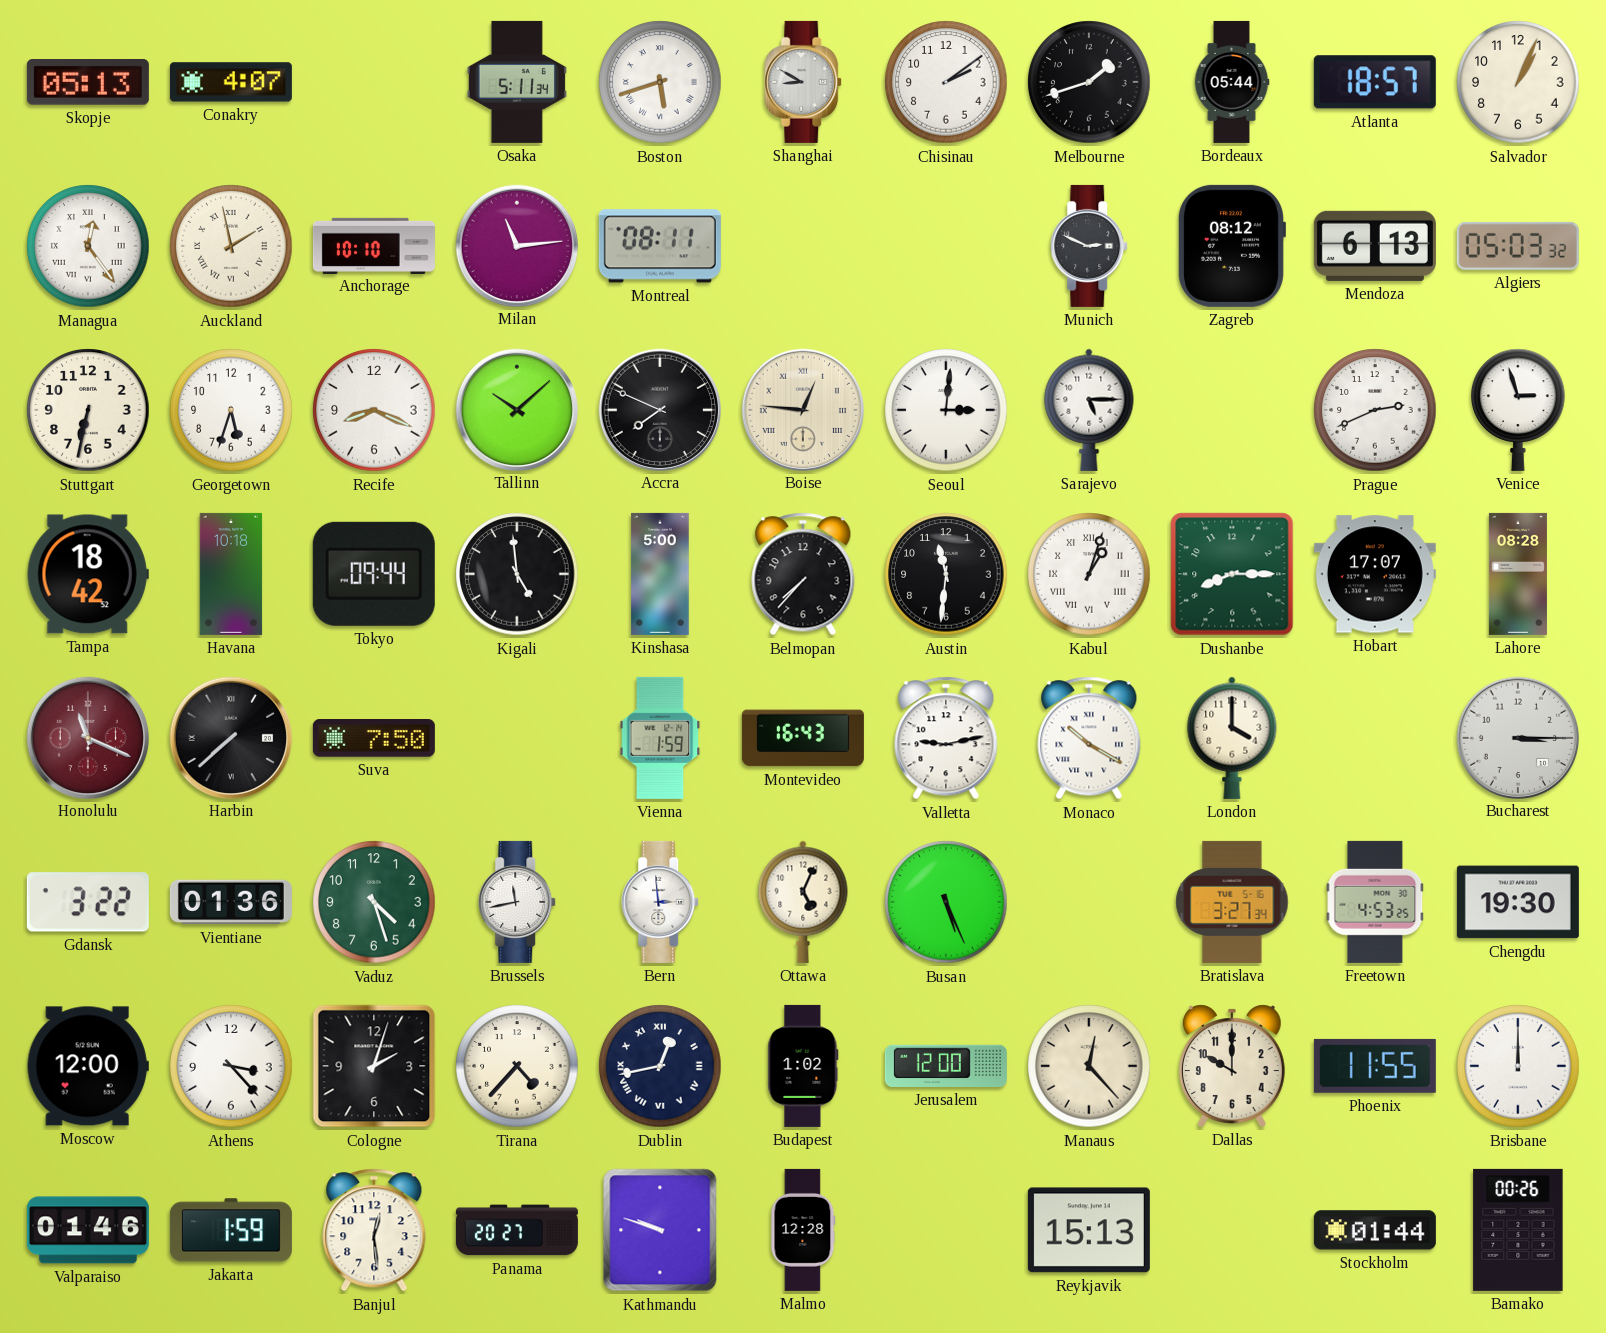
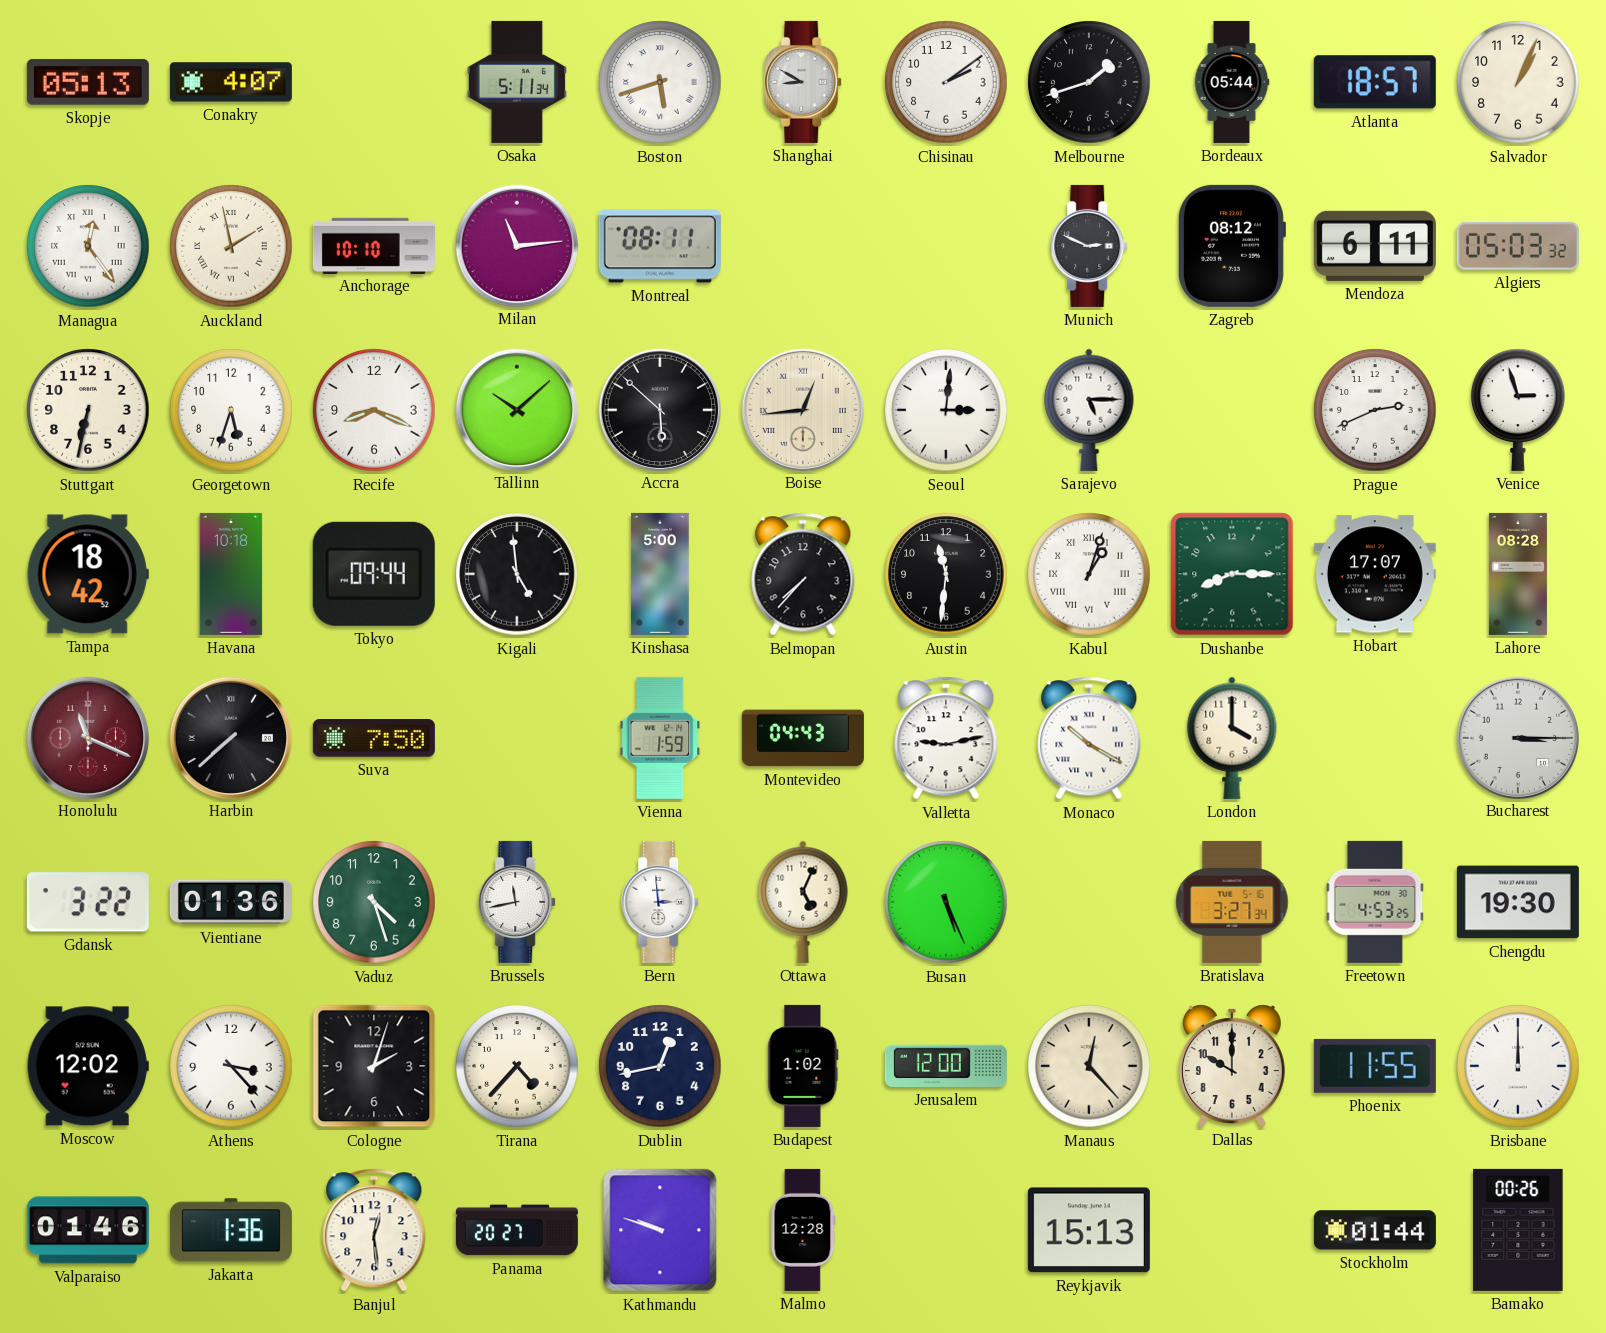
Mendoza: 6:13 -> 6:11
Accra: 7:49 -> 5:52
Boise: 12:46 -> 12:44
Montevideo: 16:43 -> 04:43
Moscow: 12:00 -> 12:02
Dublin numerals: Roman -> Arabic
Jakarta: 1:59 -> 1:36
